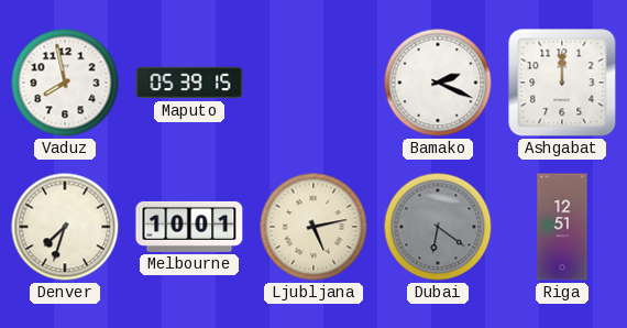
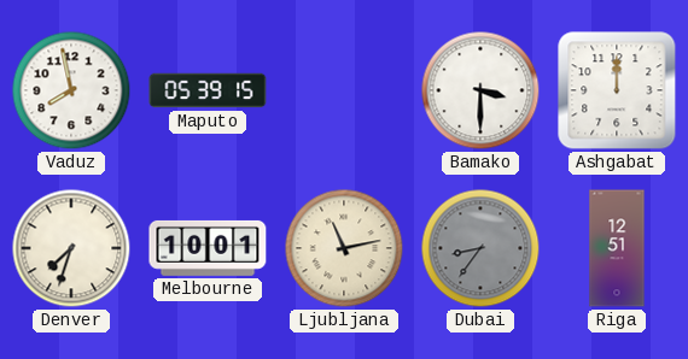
Bamako: 2:19 -> 3:30
Ljubljana: 5:13 -> 11:13
Dubai: 6:21 -> 8:36
